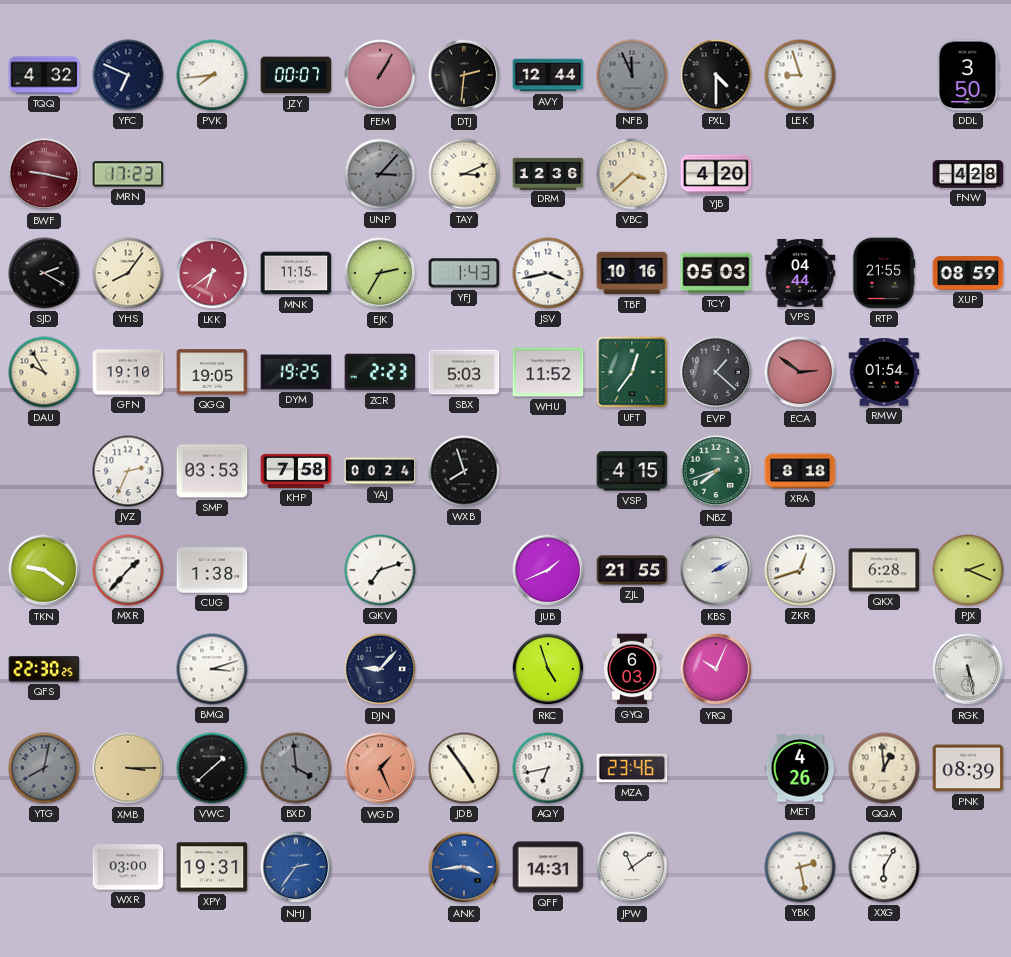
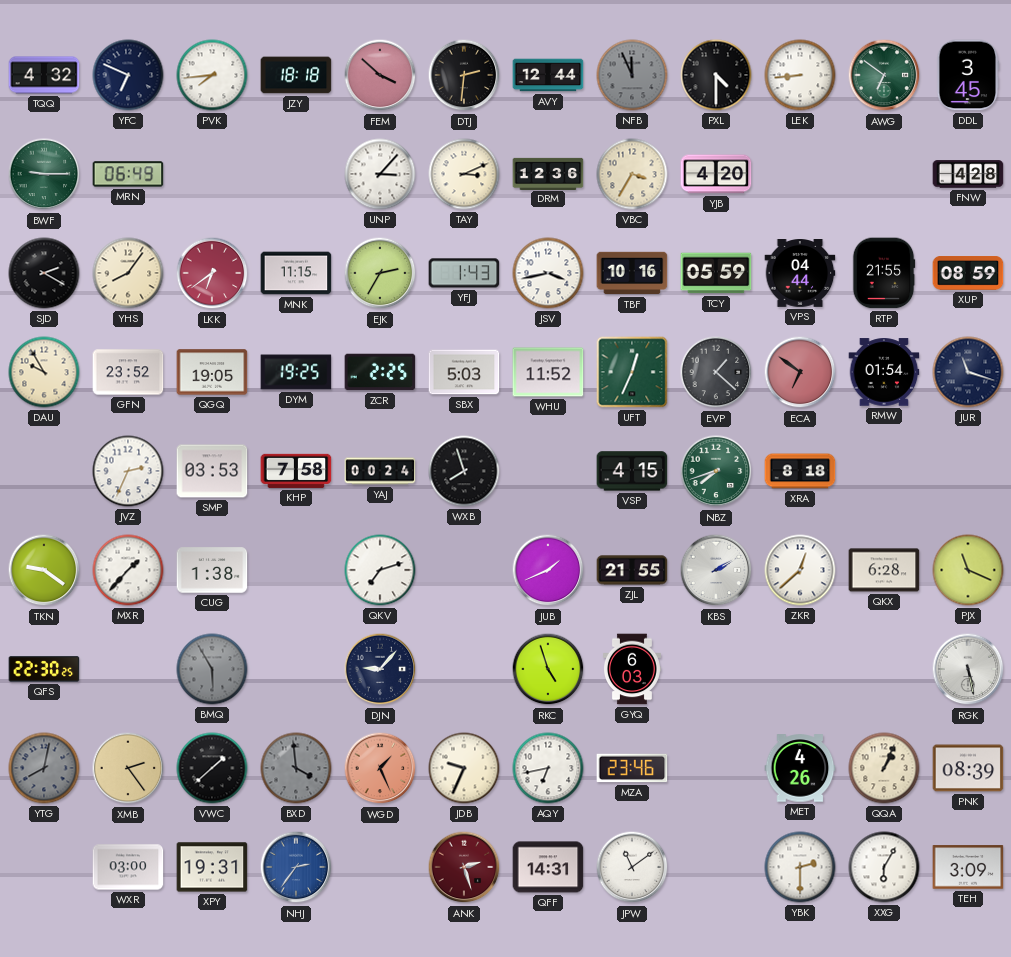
JZY: 00:07 -> 18:18
FEM: 1:05 -> 3:52
LEK: 8:57 -> 8:44
AWG: none -> 6:51
DDL: 3:50 -> 3:45
BWF: 9:17 -> 9:15
BWF dial: burgundy -> green
MRN: 17:23 -> 06:49
UNP dial: grey -> white
VBC: 3:38 -> 3:35
TCY: 05:03 -> 05:59
GFN: 19:10 -> 23:52
ZCR: 2:23 -> 2:25
UFT: 12:36 -> 12:34
ECA: 2:51 -> 6:51
JUR: none -> 11:18
ZKR: 12:42 -> 12:38
PJX: 2:19 -> 11:19
BMQ: 3:12 -> 5:55
BMQ dial: white -> grey
YRQ: 10:04 -> none
XMB: 3:15 -> 2:24
JDB: 4:54 -> 9:34
QQA: 12:59 -> 1:04
ANK: 3:44 -> 2:27
ANK dial: blue -> burgundy
YBK: 2:28 -> 2:30
TEH: none -> 3:09
